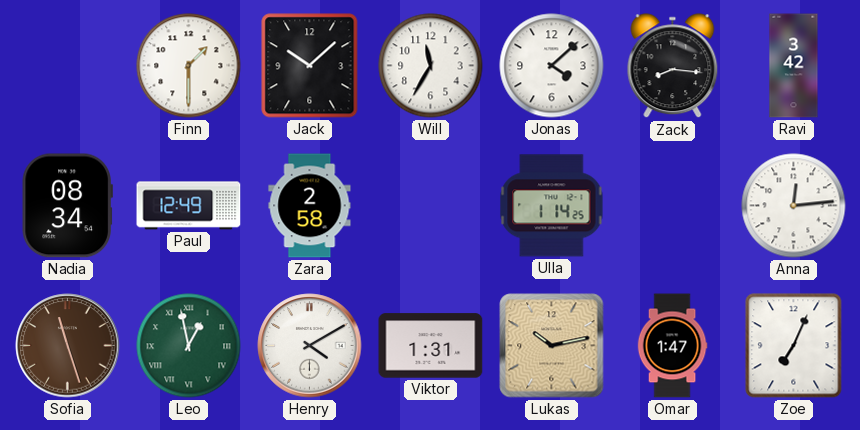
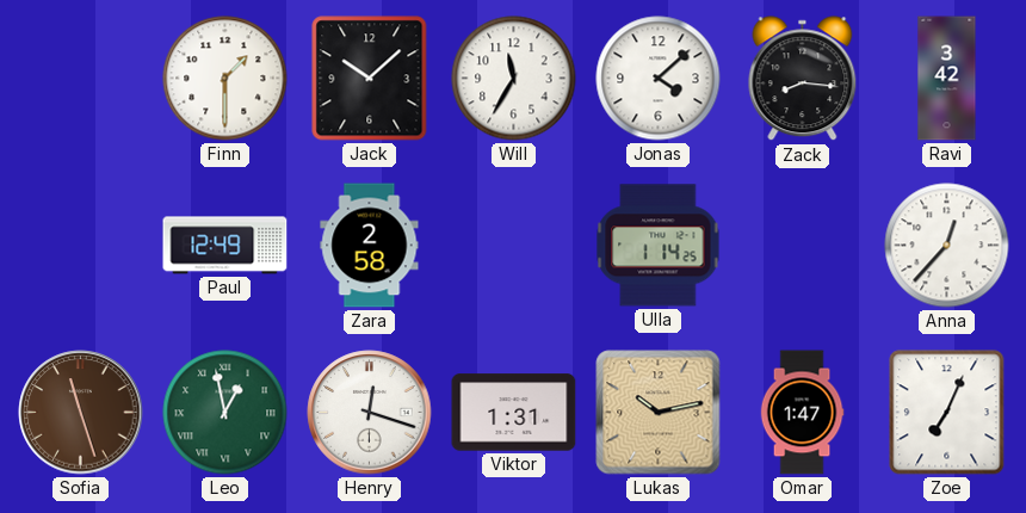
Nadia: 08:34 -> none
Anna: 12:14 -> 12:37
Henry: 4:10 -> 12:18
